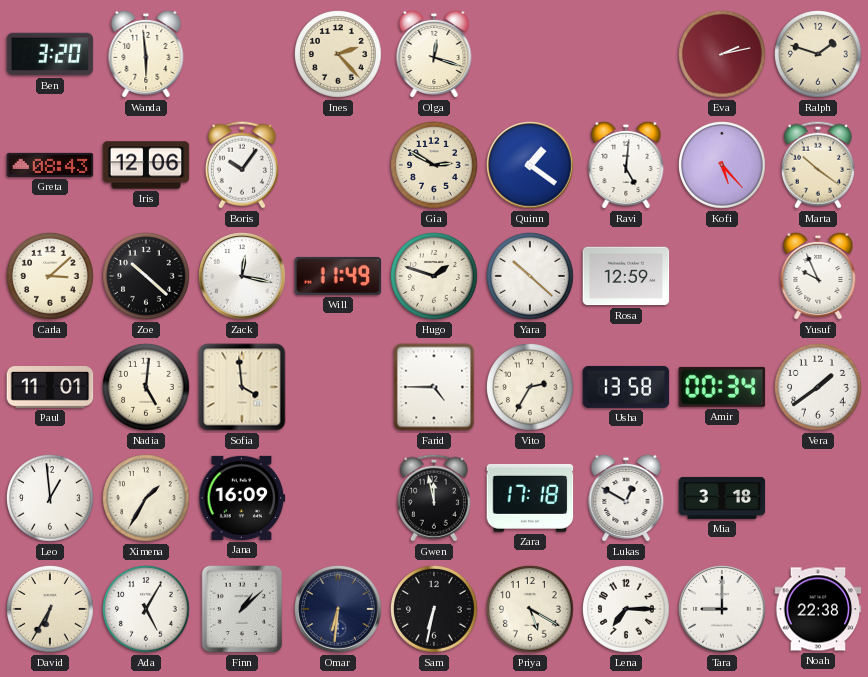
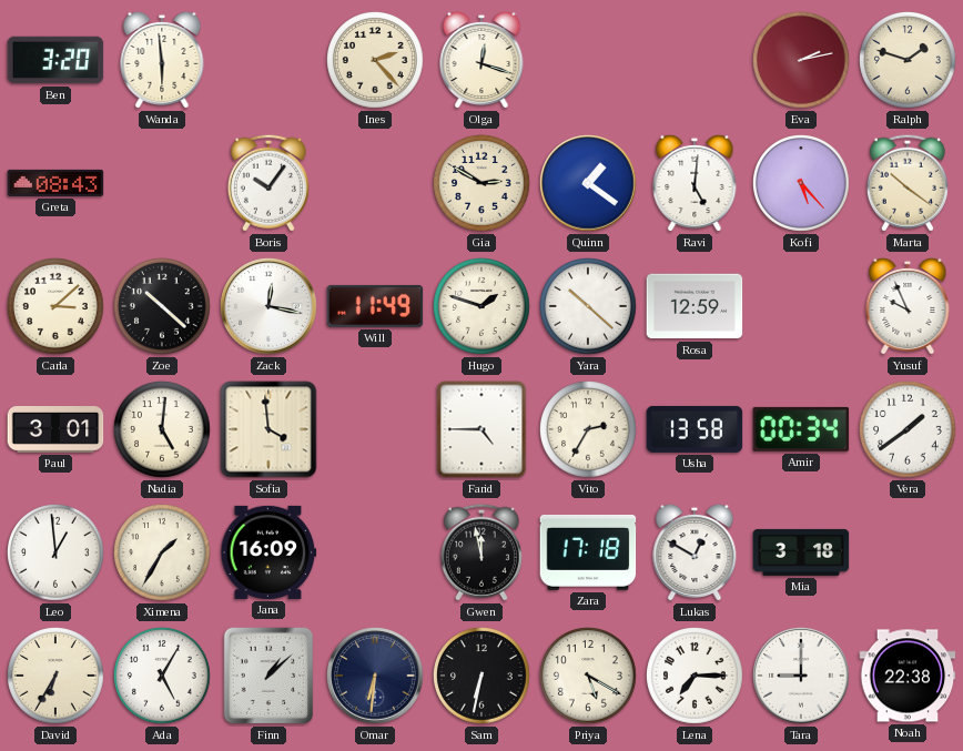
Iris: 12:06 -> none
Paul: 11:01 -> 3:01
